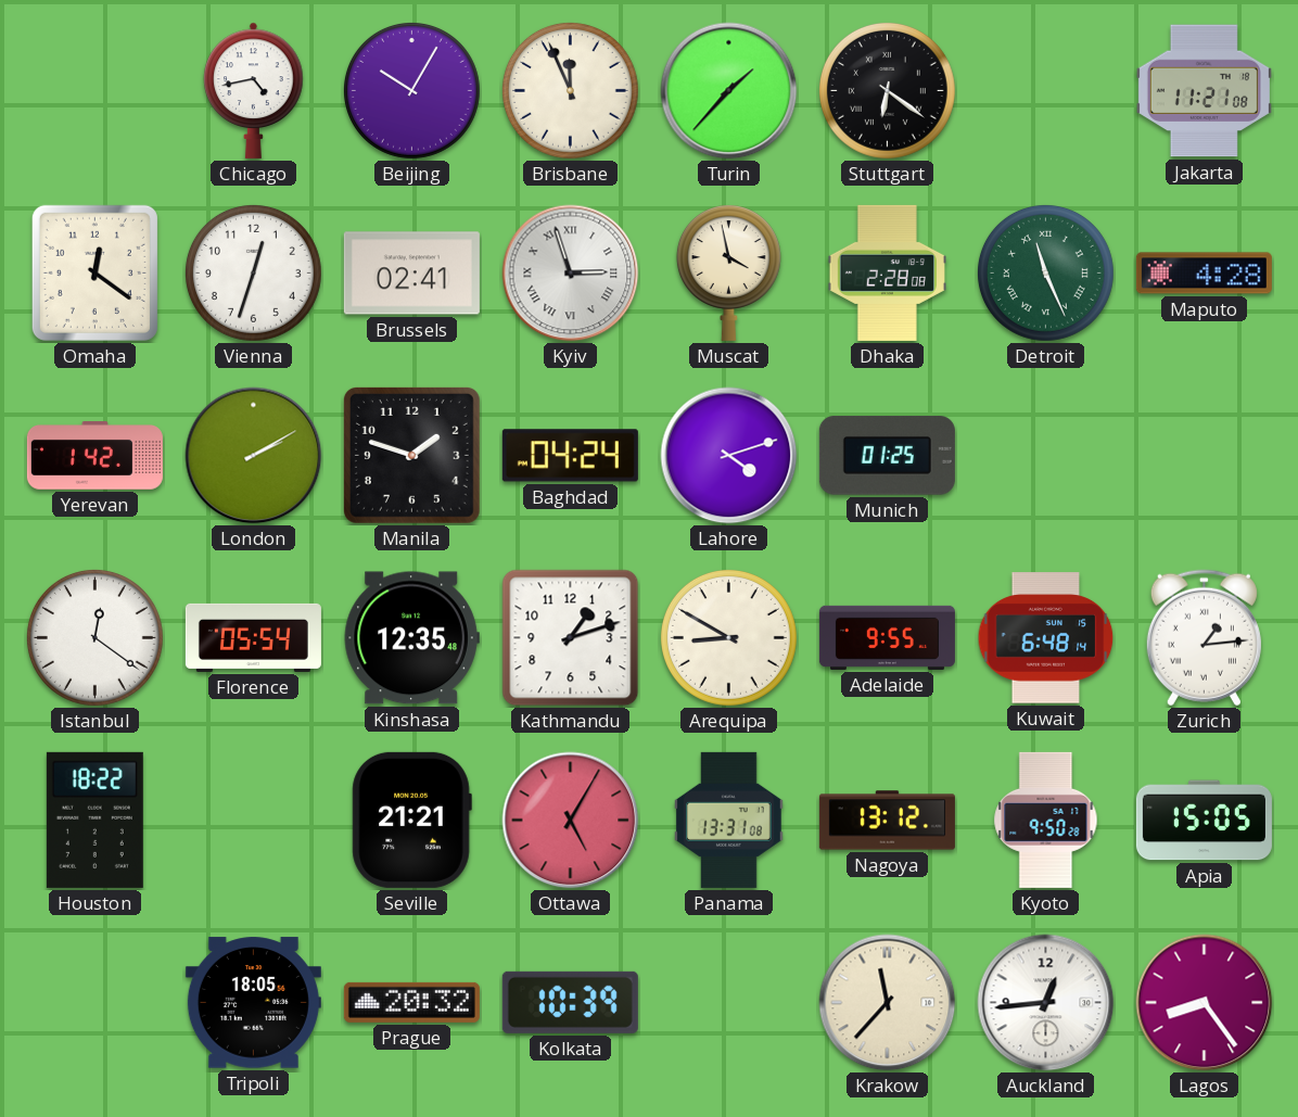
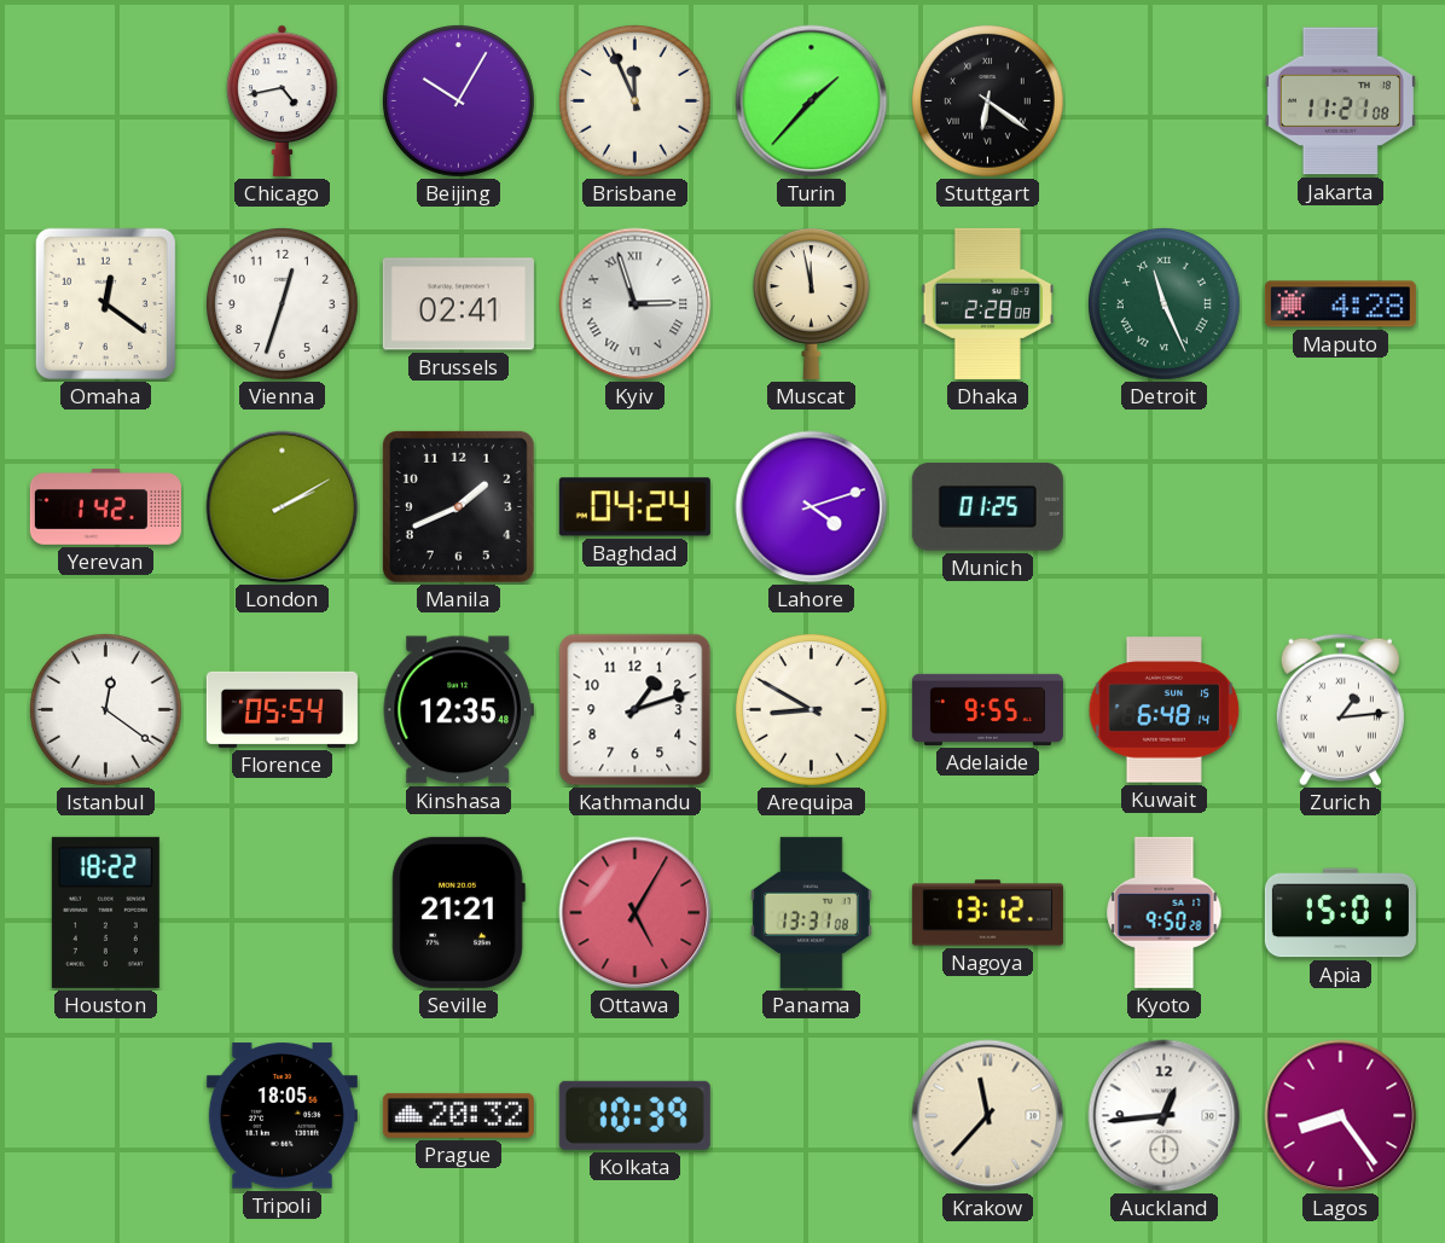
Muscat: 3:58 -> 11:58
Manila: 1:48 -> 1:41
Apia: 15:05 -> 15:01
